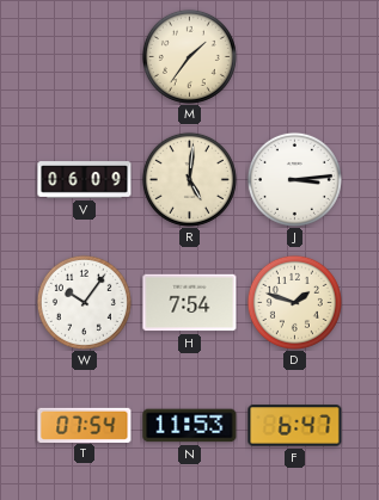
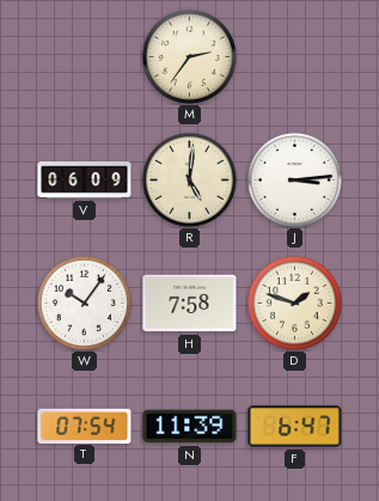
M: 1:36 -> 2:36
H: 7:54 -> 7:58
N: 11:53 -> 11:39
